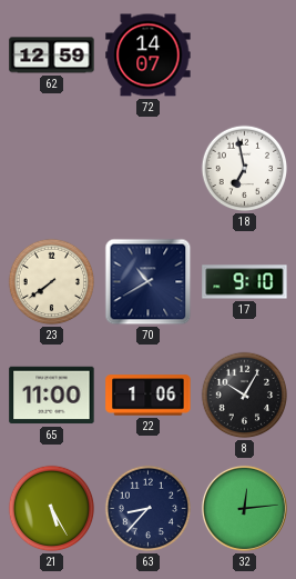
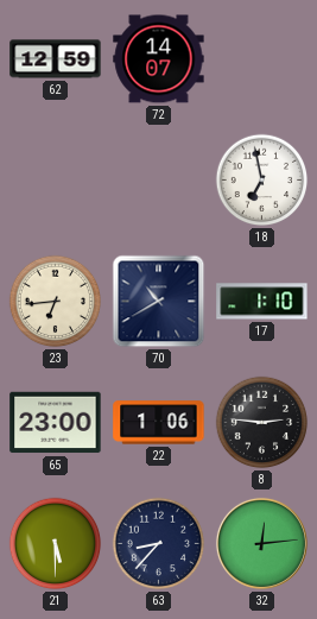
23: 7:39 -> 6:44
17: 9:10 -> 1:10
65: 11:00 -> 23:00
8: 10:05 -> 2:46
21: 5:25 -> 5:30
